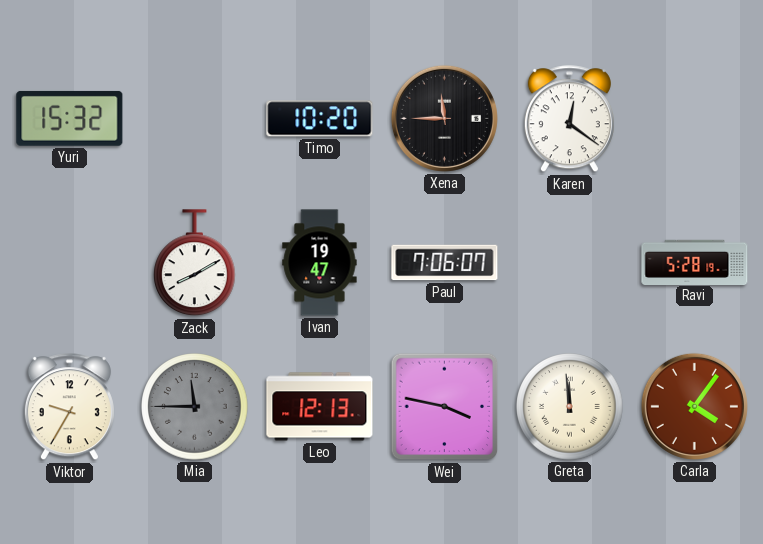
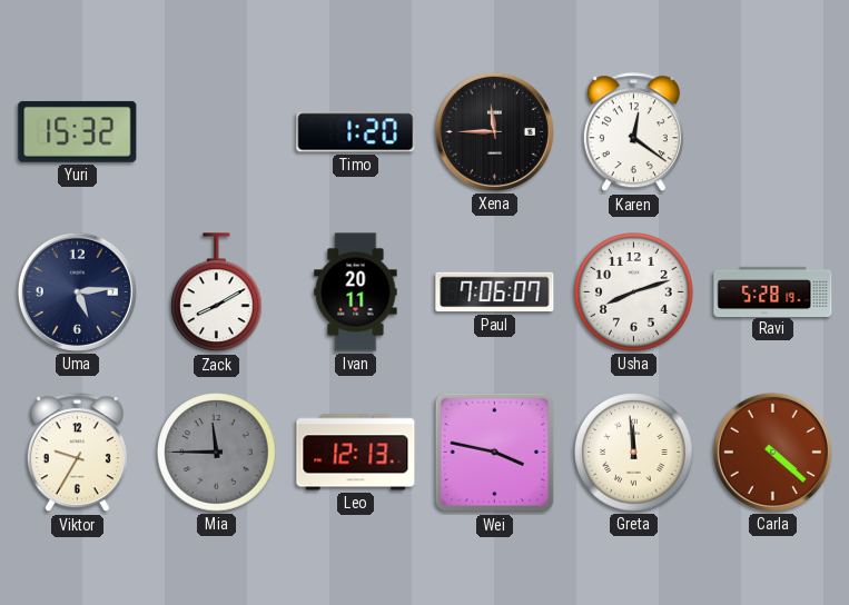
Timo: 10:20 -> 1:20
Uma: none -> 5:14
Ivan: 19:47 -> 20:11
Usha: none -> 8:12
Carla: 4:06 -> 4:22
